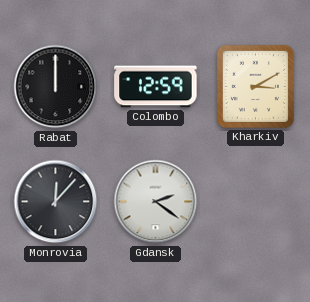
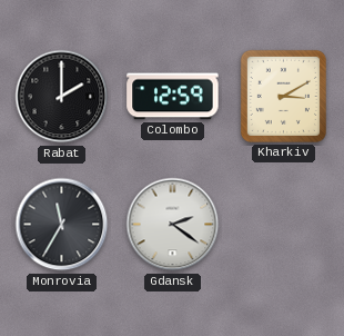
Rabat: 12:00 -> 2:00
Monrovia: 12:07 -> 11:35
